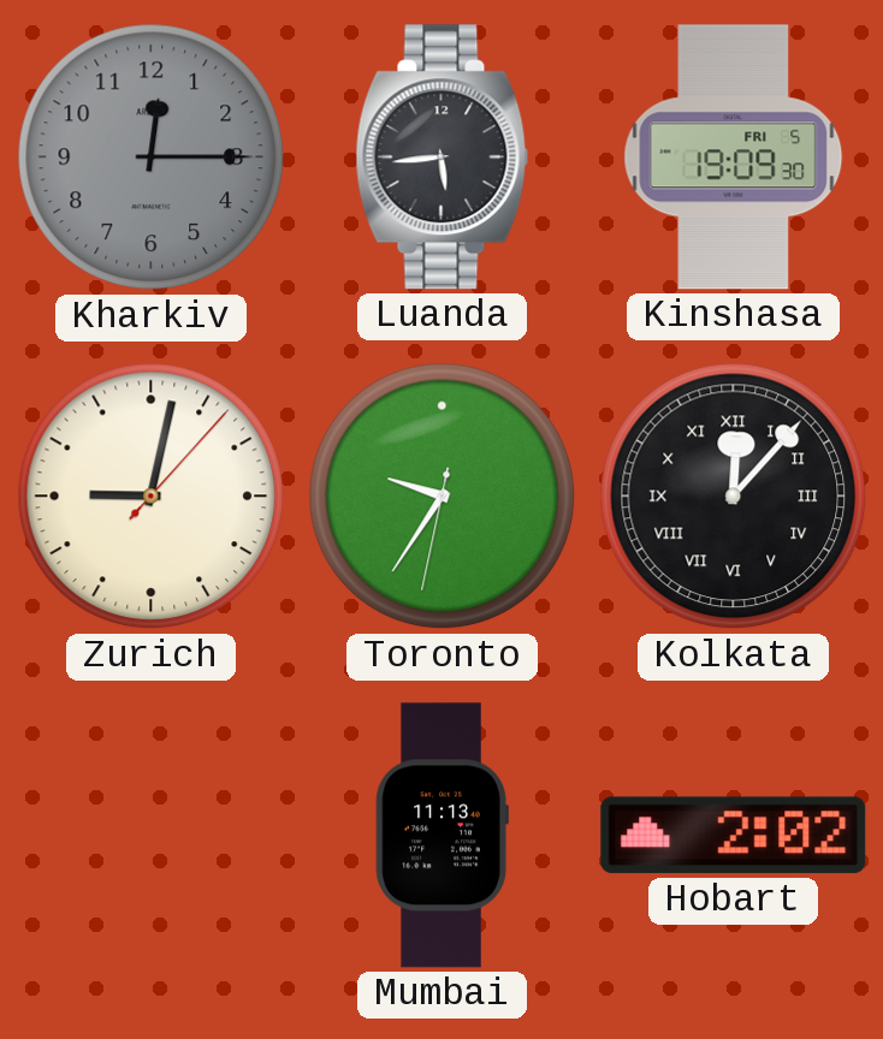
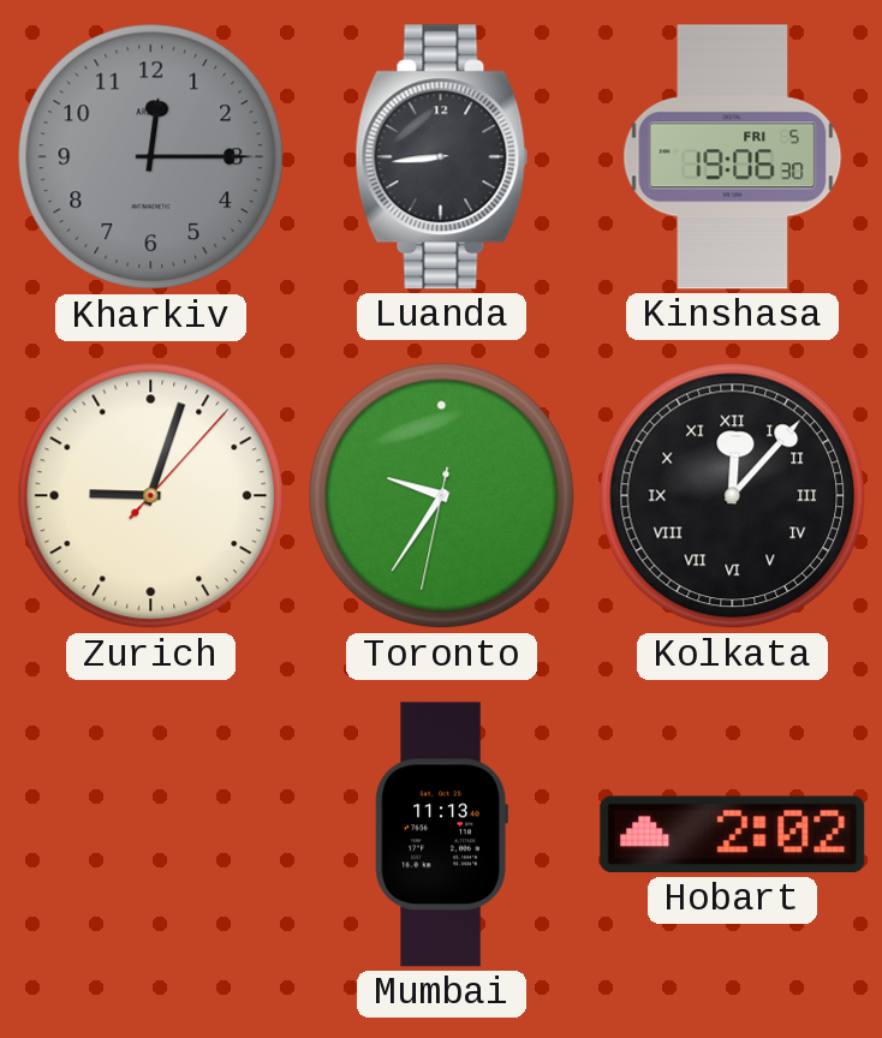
Luanda: 5:44 -> 8:44
Kinshasa: 19:09 -> 19:06
Zurich: 9:02 -> 9:03
